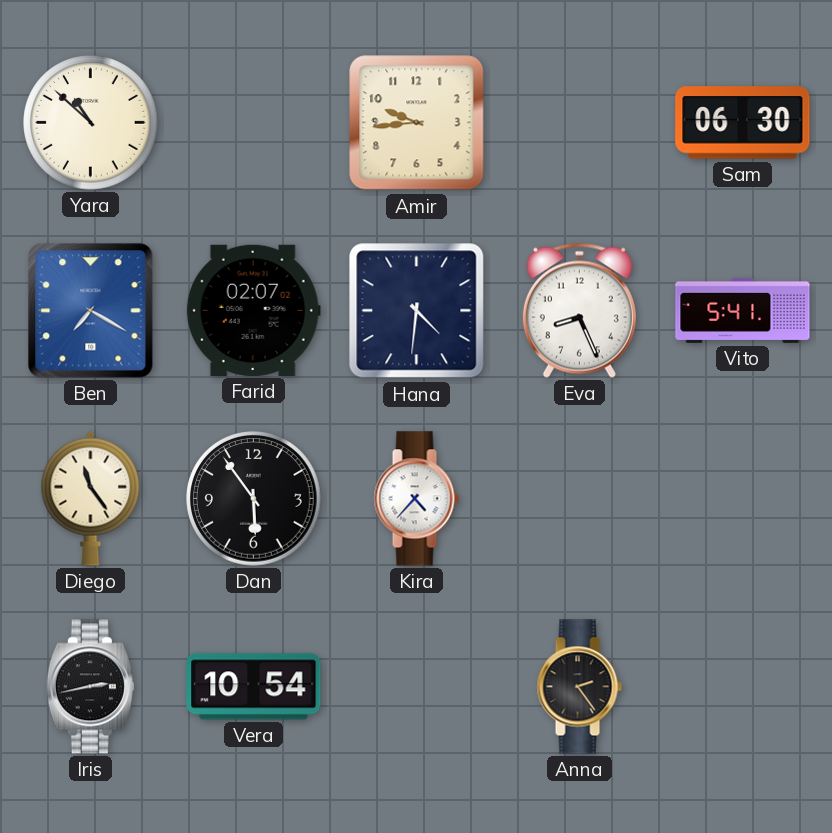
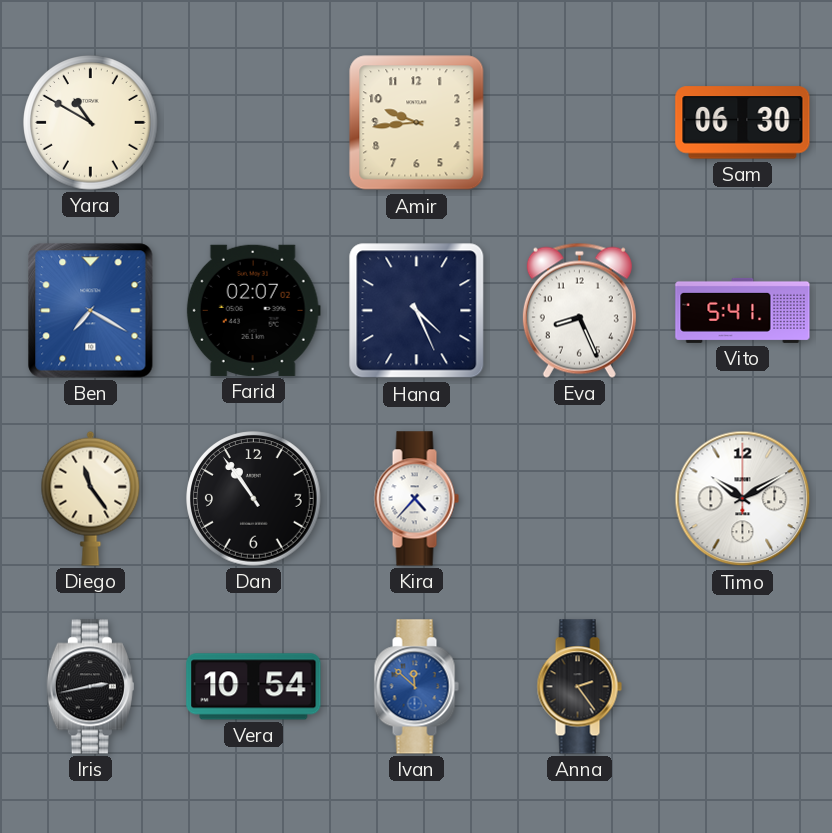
Yara: 10:52 -> 10:50
Hana: 4:31 -> 4:26
Dan: 5:54 -> 10:54
Timo: none -> 10:10
Ivan: none -> 11:52
